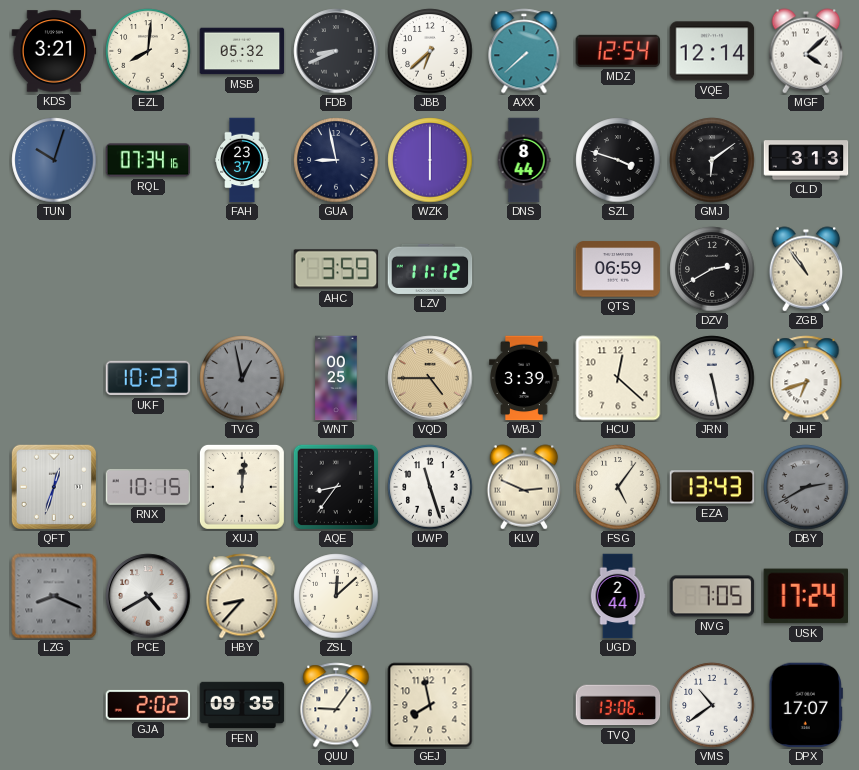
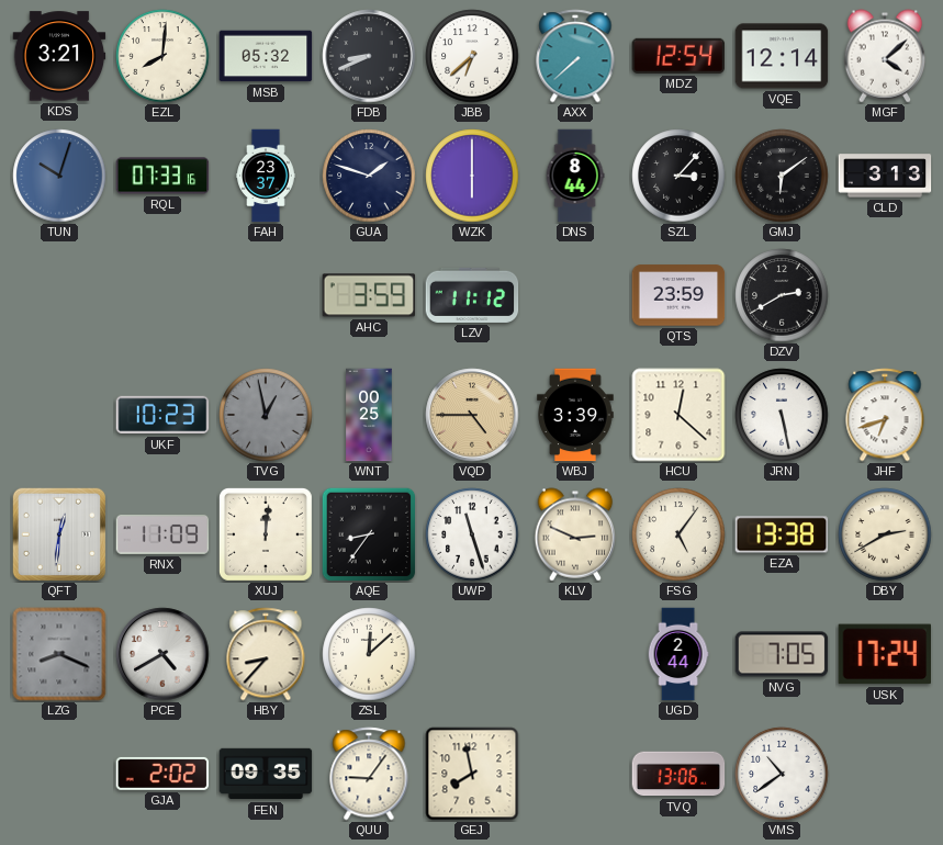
RQL: 07:34 -> 07:33
GUA: 8:58 -> 1:48
SZL: 3:48 -> 3:07
QTS: 06:59 -> 23:59
ZGB: 10:54 -> none
QFT: 12:33 -> 12:31
RNX: 10:15 -> 11:09
EZA: 13:43 -> 13:38
DBY dial: grey -> cream
DPX: 17:07 -> none
